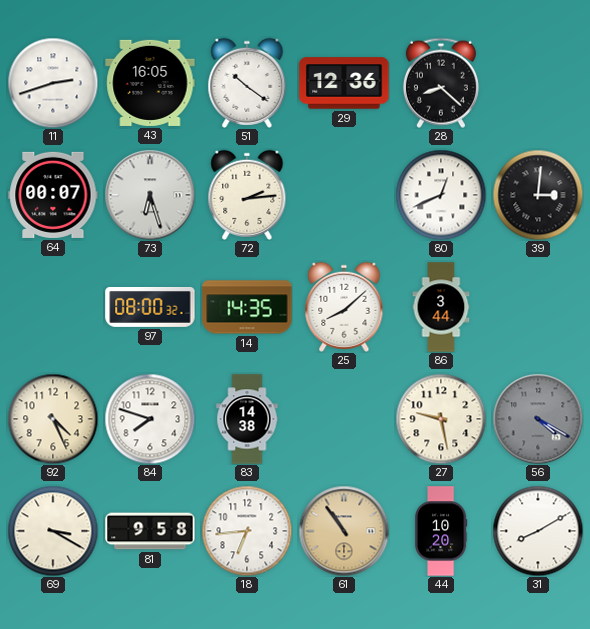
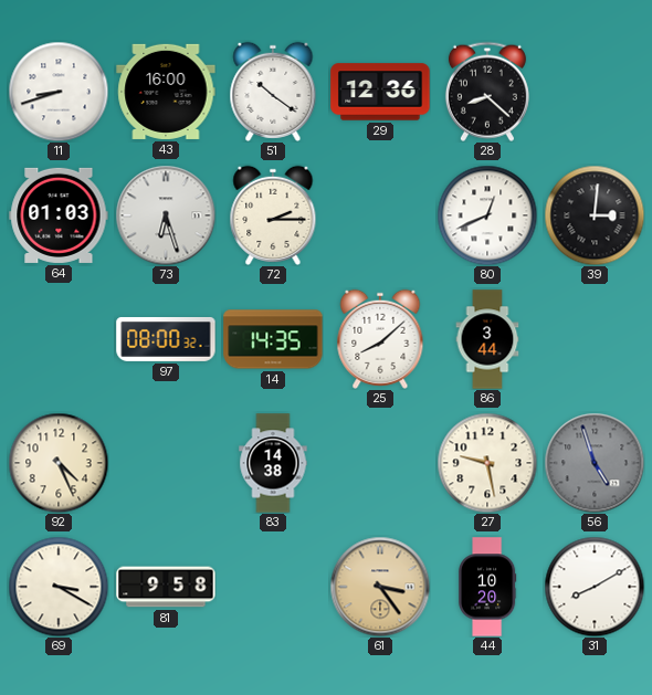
11: 2:42 -> 8:42
43: 16:05 -> 16:00
64: 00:07 -> 01:03
72: 2:14 -> 2:15
84: 7:48 -> none
56: 4:20 -> 4:57
18: 6:44 -> none
61: 10:54 -> 3:24
